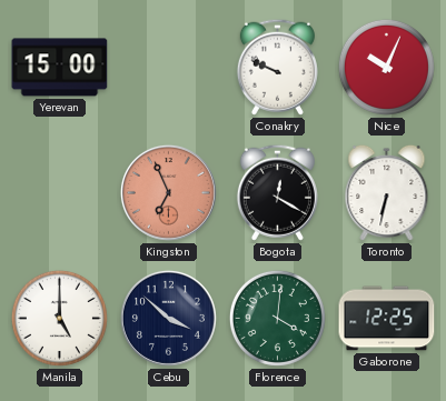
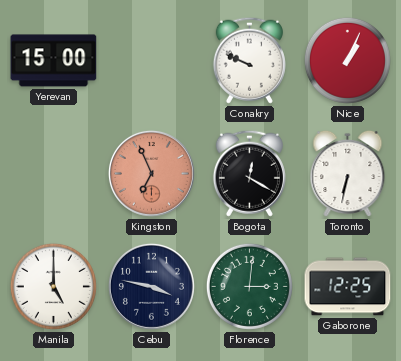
Nice: 10:04 -> 1:04
Cebu: 3:52 -> 3:47
Florence: 4:01 -> 3:01
